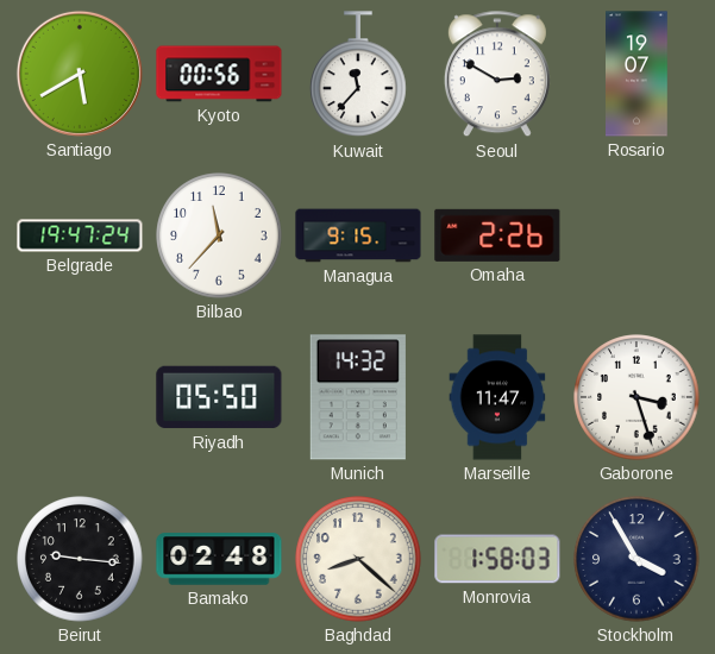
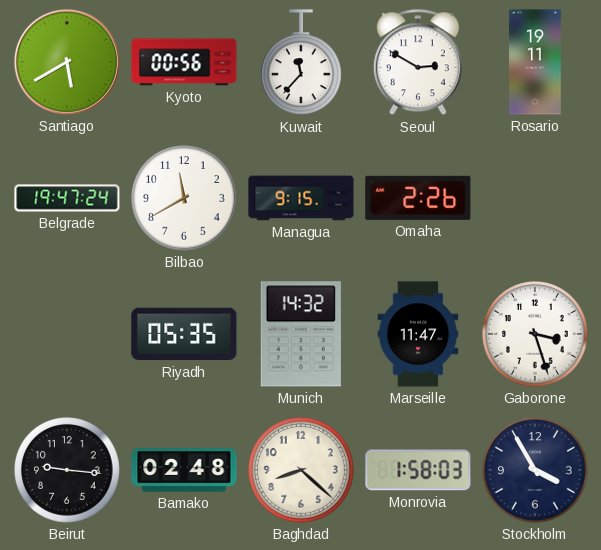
Rosario: 19:07 -> 19:11
Bilbao: 11:37 -> 11:40
Riyadh: 05:50 -> 05:35
